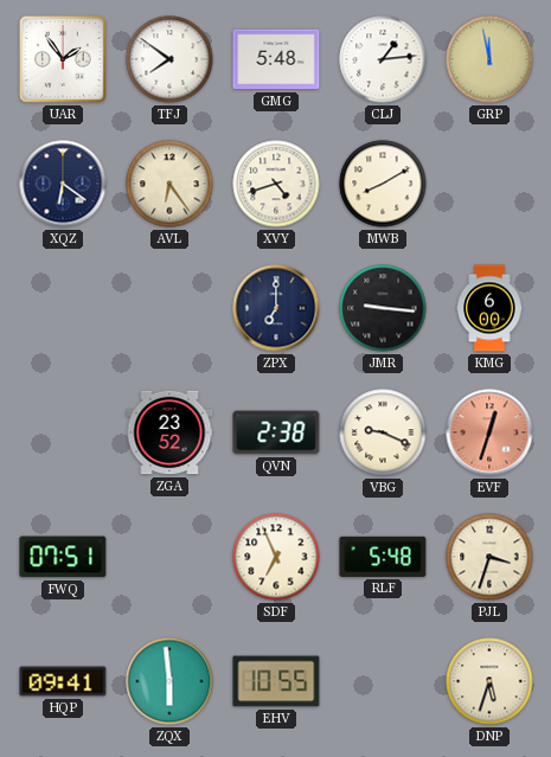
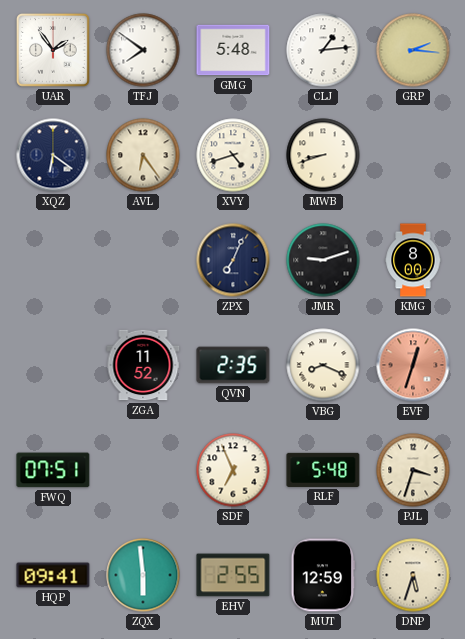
GRP: 11:58 -> 2:16
MWB: 8:10 -> 8:42
ZPX: 7:00 -> 7:04
JMR: 9:16 -> 9:12
KMG: 6:00 -> 8:00
ZGA: 23:52 -> 11:52
QVN: 2:38 -> 2:35
VBG: 9:19 -> 8:19
EHV: 10:55 -> 2:55
MUT: none -> 12:59
